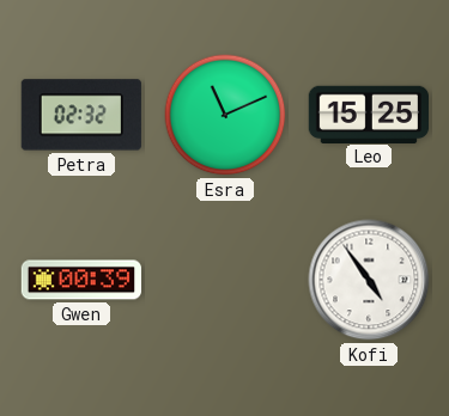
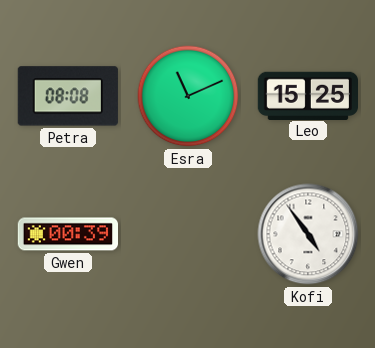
Petra: 02:32 -> 08:08
